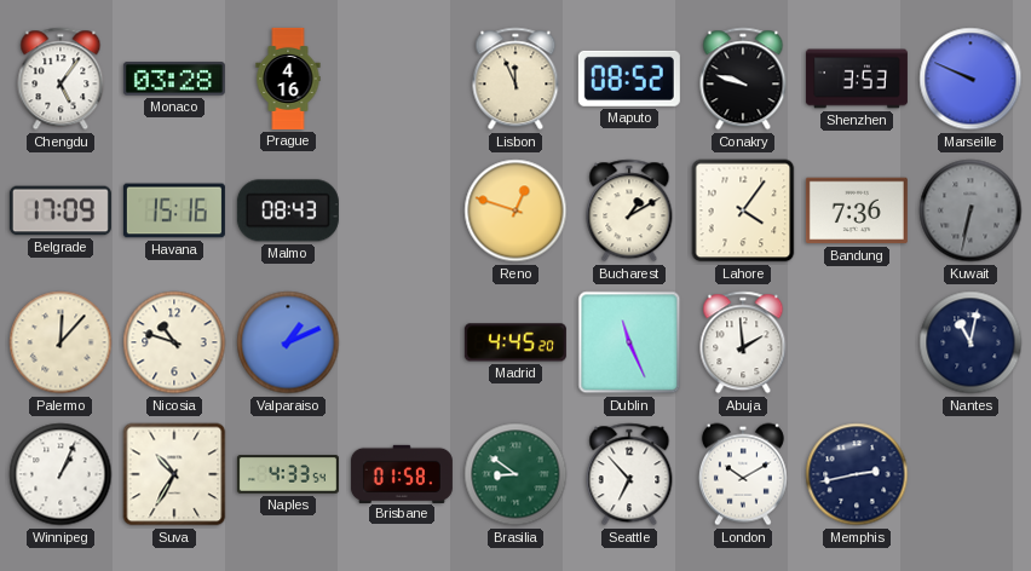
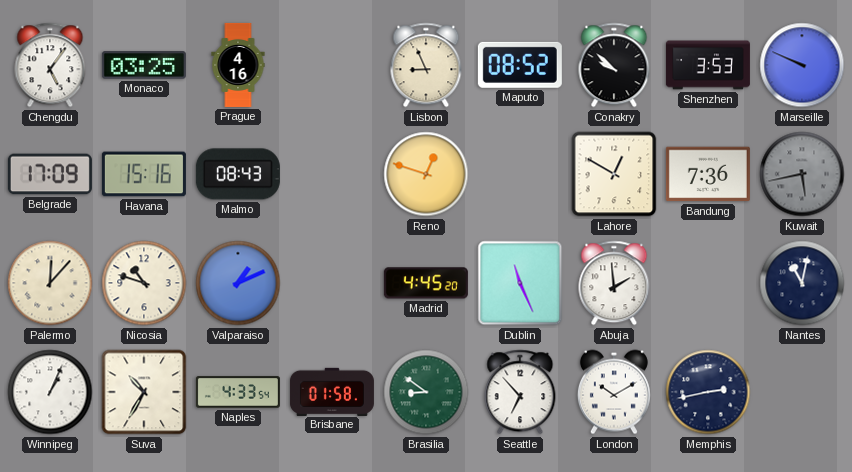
Monaco: 03:28 -> 03:25
Lisbon: 11:56 -> 8:56
Conakry: 9:48 -> 9:52
Bucharest: 1:10 -> none
Lahore: 4:06 -> 12:50
Kuwait: 6:32 -> 5:43
